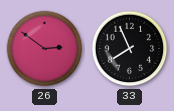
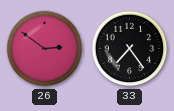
33: 7:56 -> 7:24
